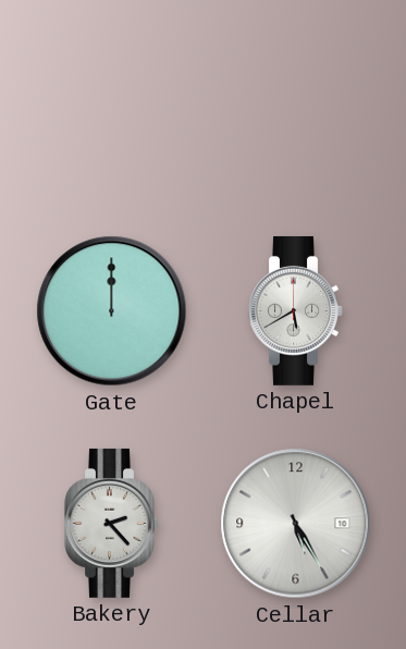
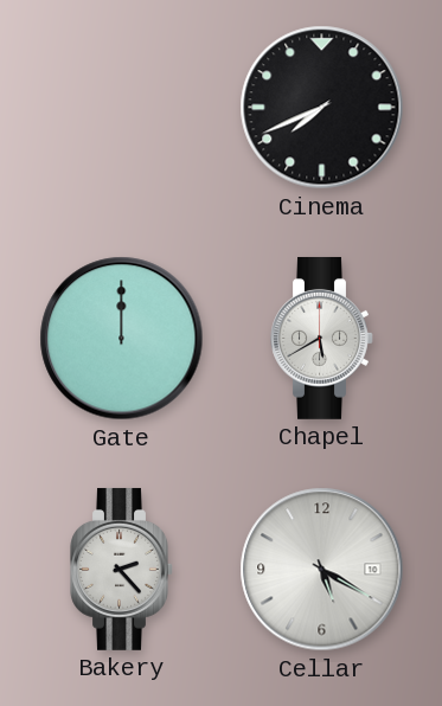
Cinema: none -> 7:41
Cellar: 5:25 -> 5:20
